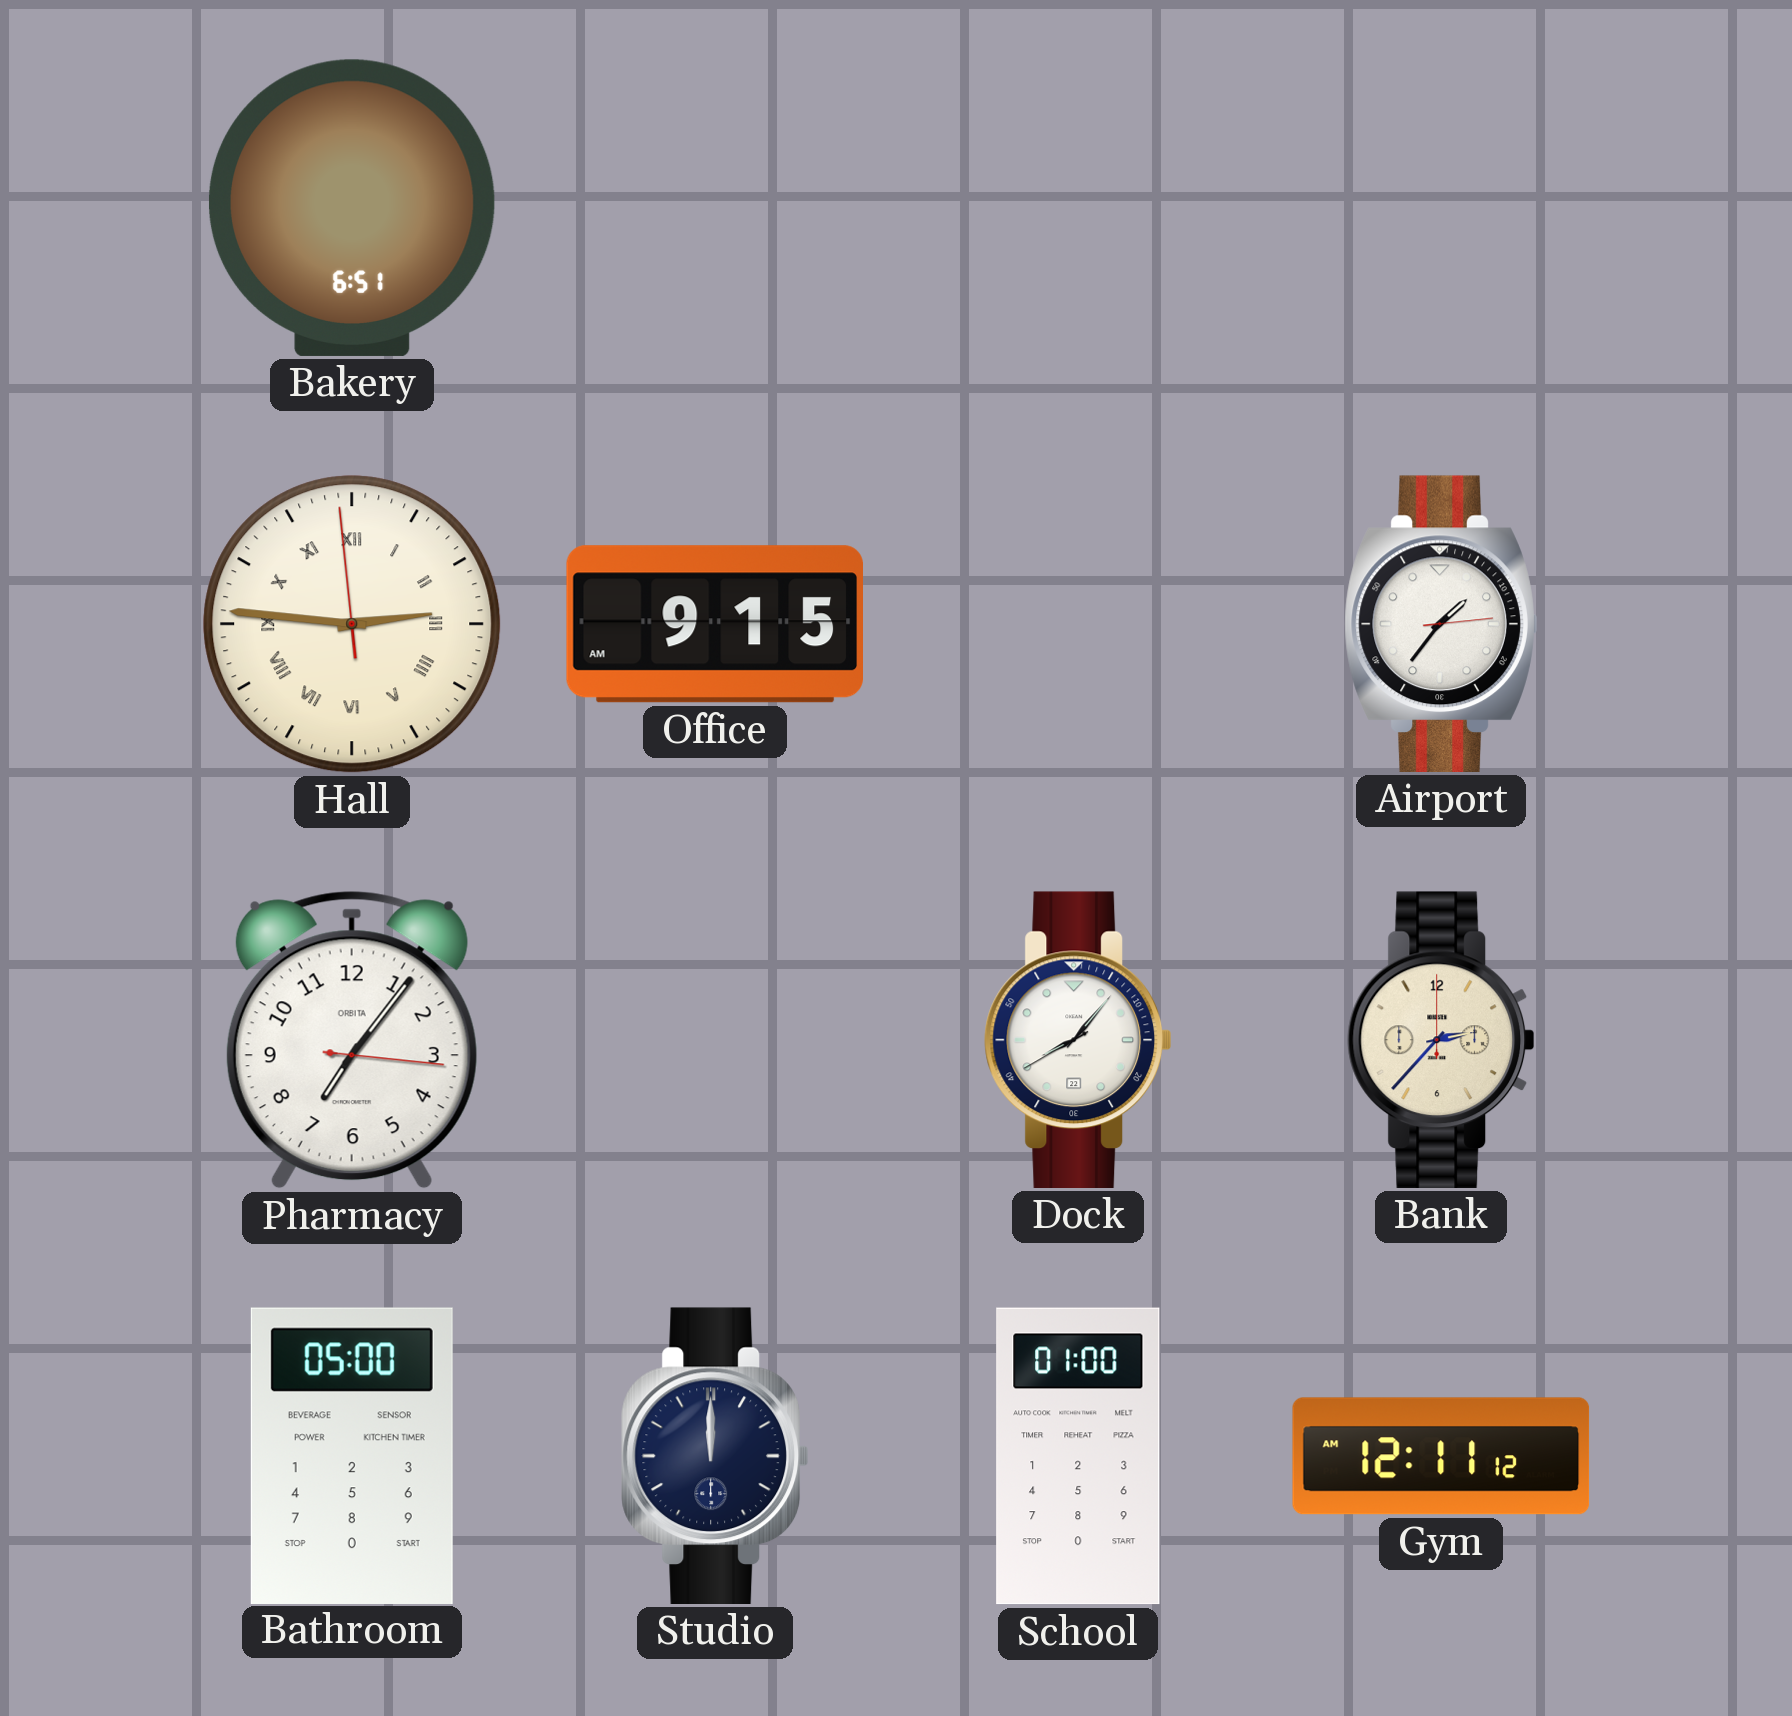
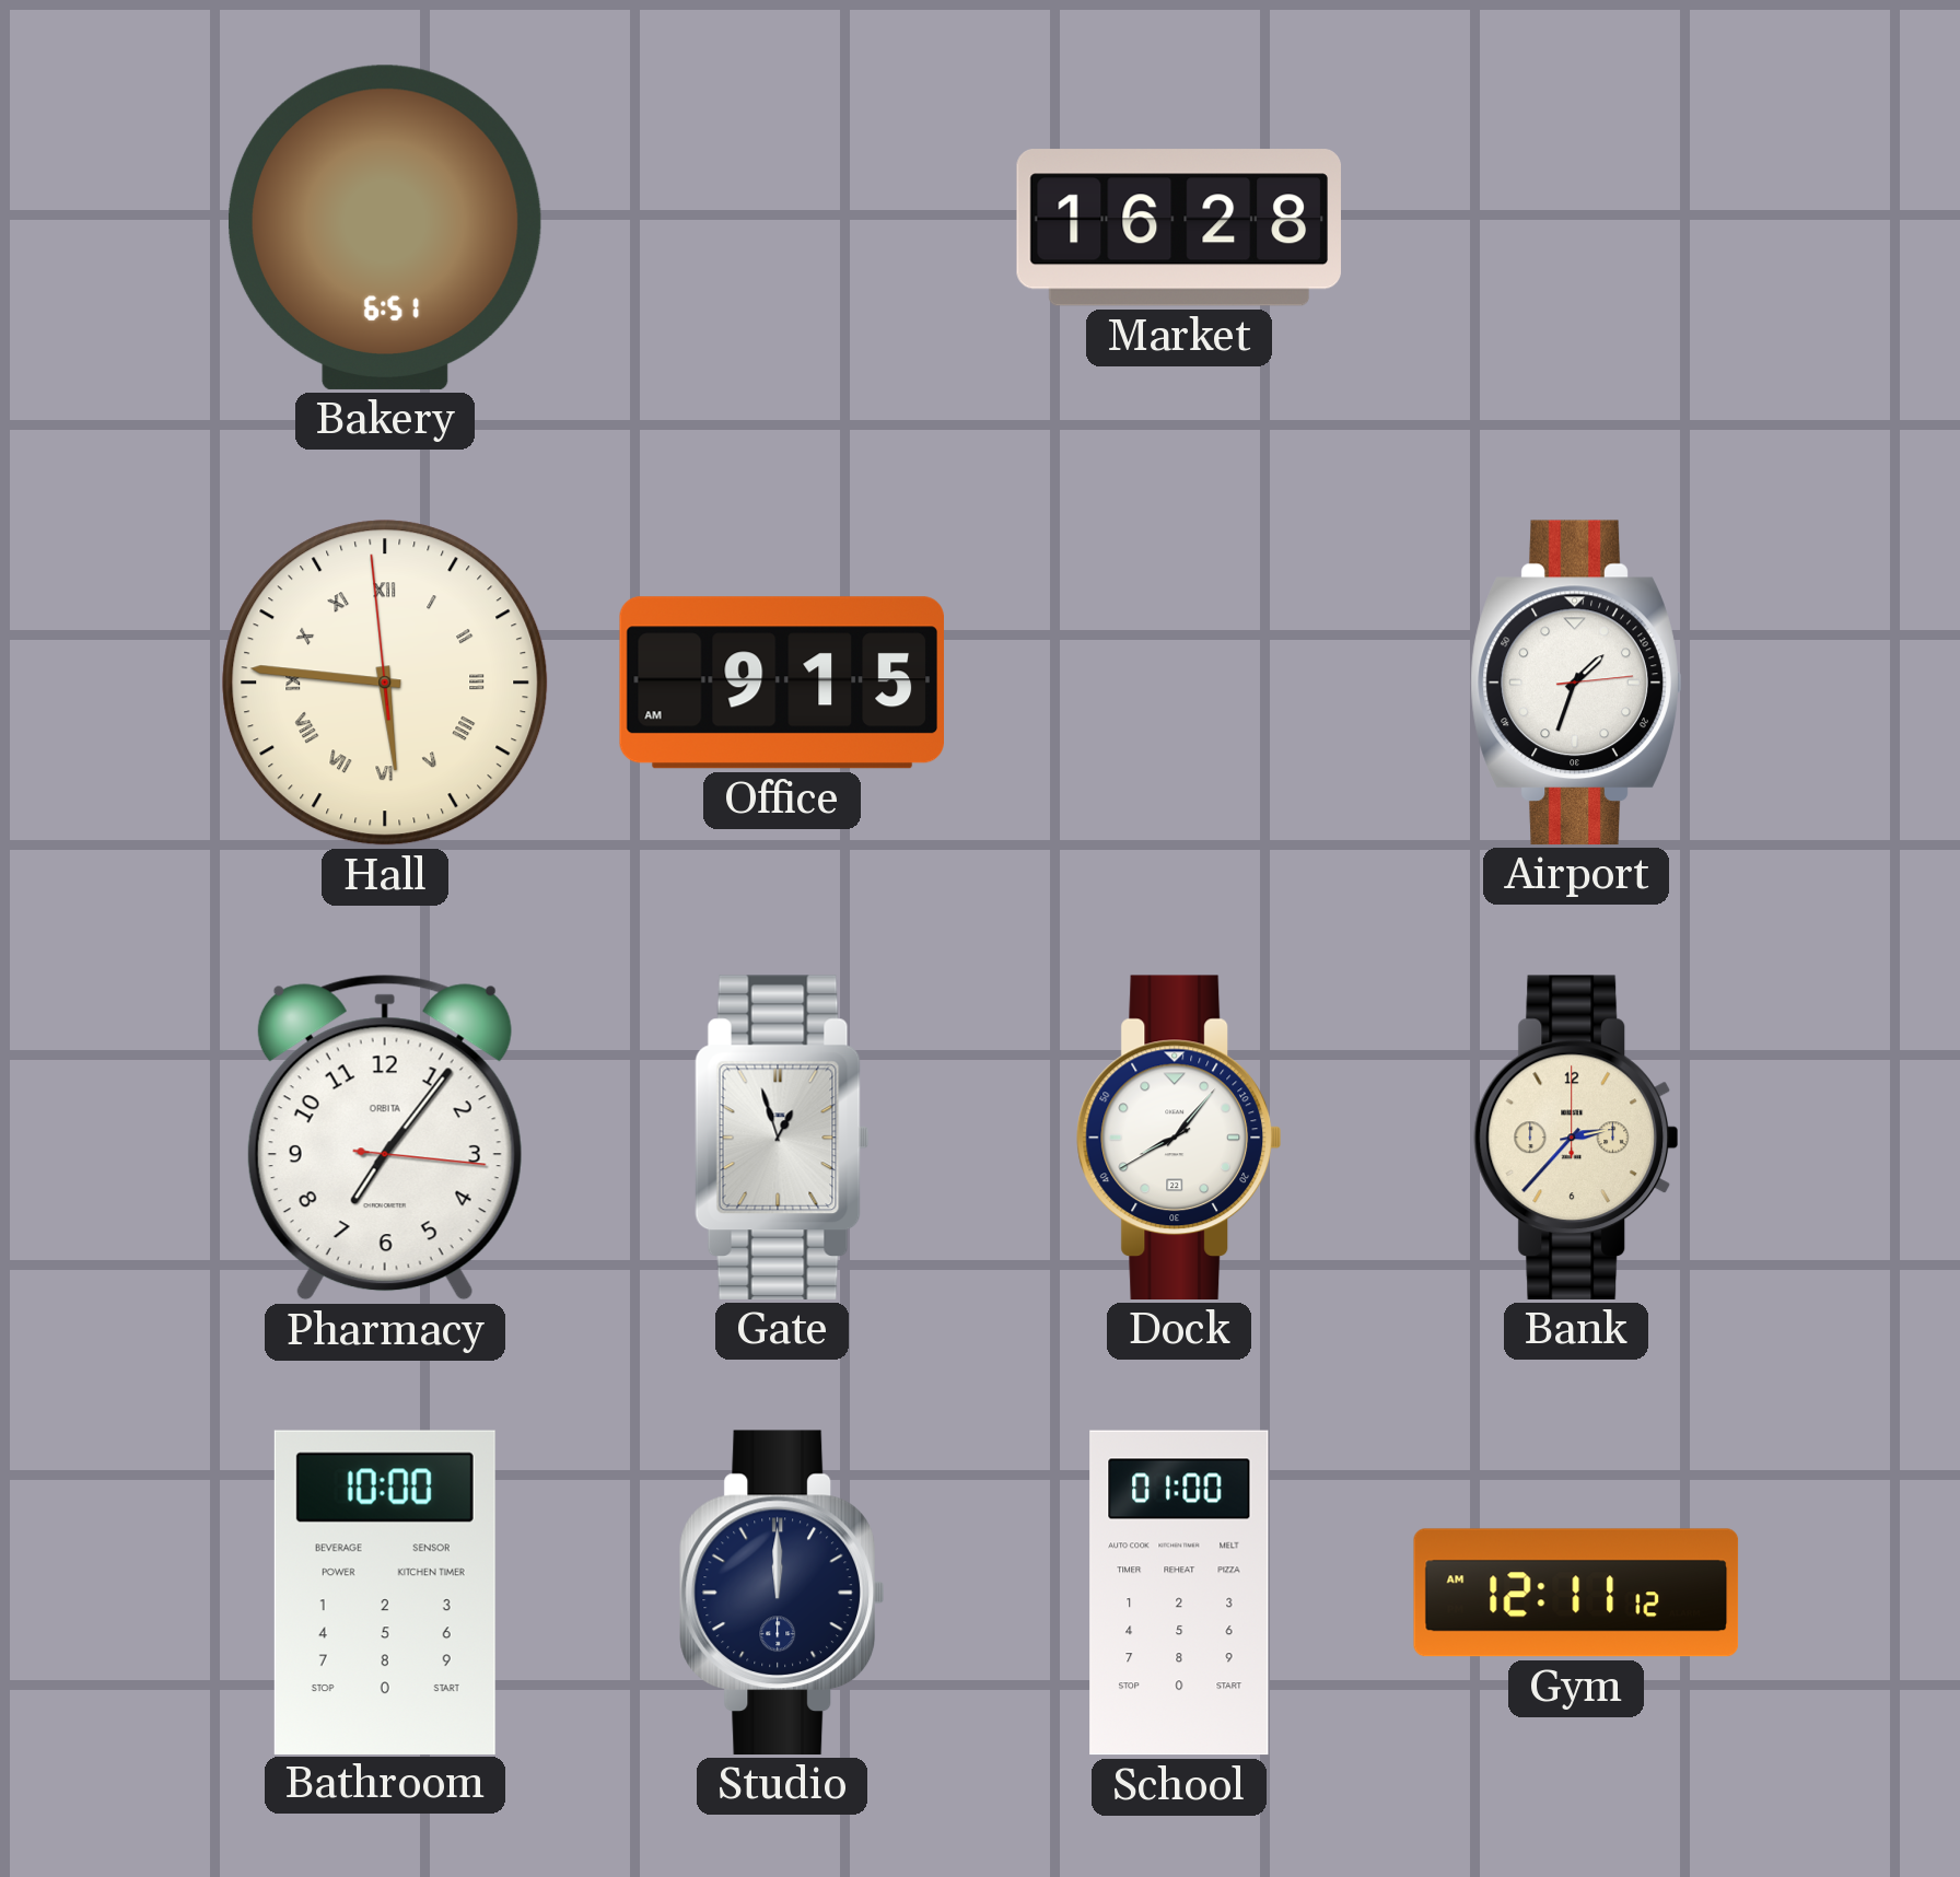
Market: none -> 16:28
Hall: 2:45 -> 5:45
Airport: 1:36 -> 1:33
Gate: none -> 12:57
Bathroom: 05:00 -> 10:00
